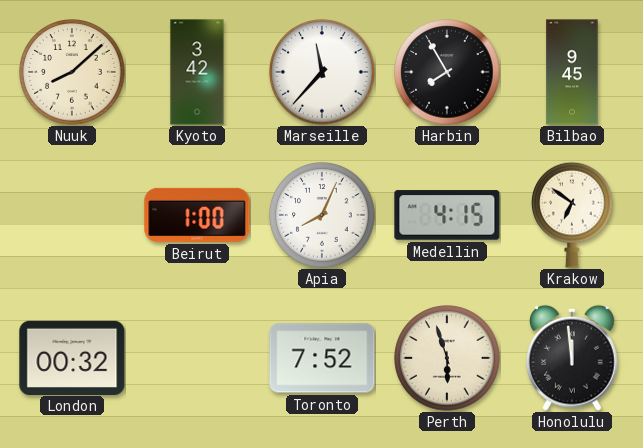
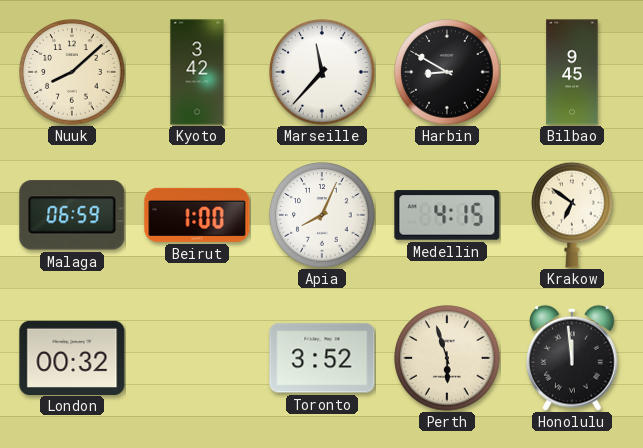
Harbin: 7:55 -> 8:50
Malaga: none -> 06:59
Toronto: 7:52 -> 3:52
